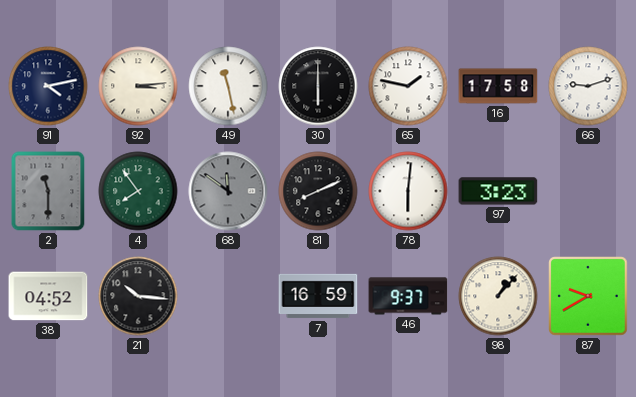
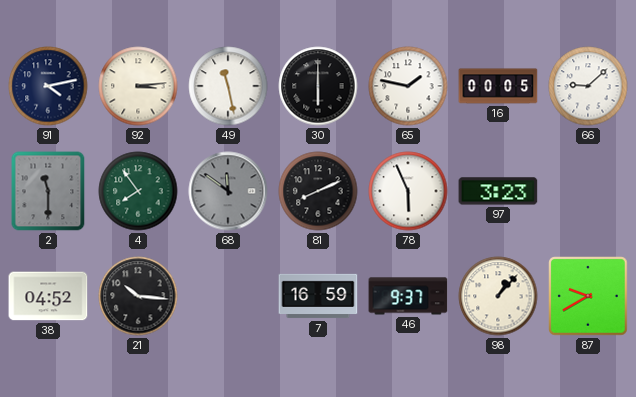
16: 17:58 -> 00:05
66: 9:12 -> 9:08
78: 6:01 -> 5:56
